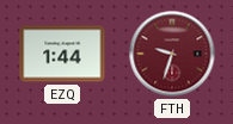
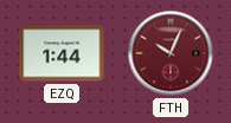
FTH: 9:33 -> 10:04
